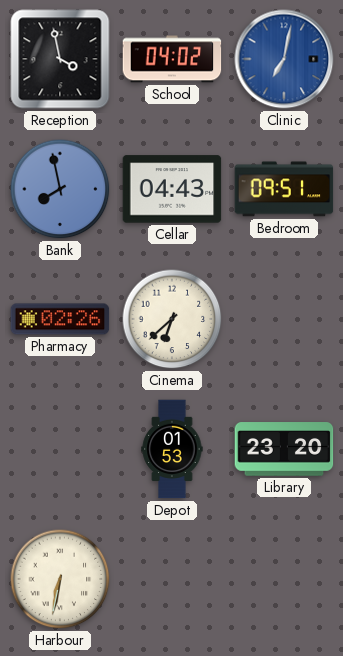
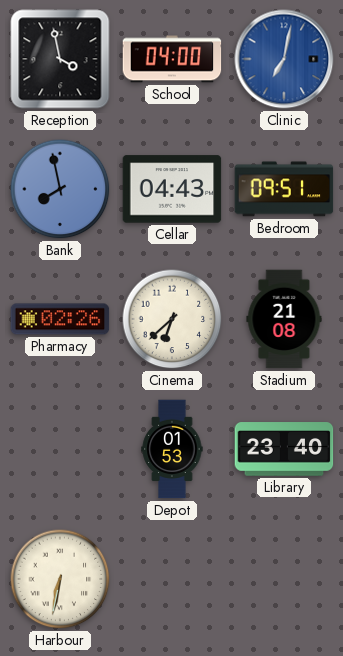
School: 04:02 -> 04:00
Stadium: none -> 21:08
Library: 23:20 -> 23:40
